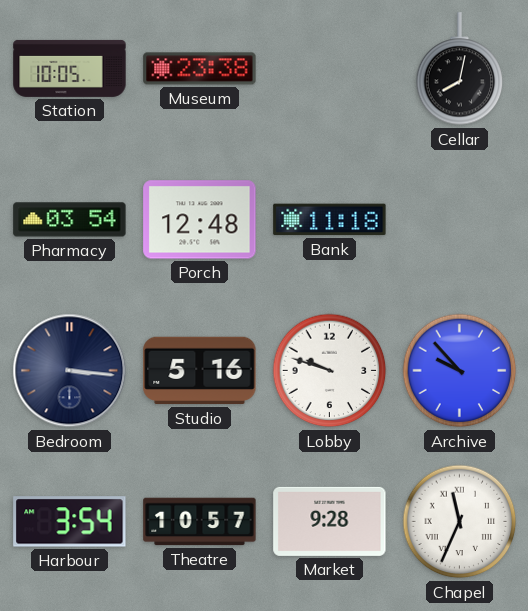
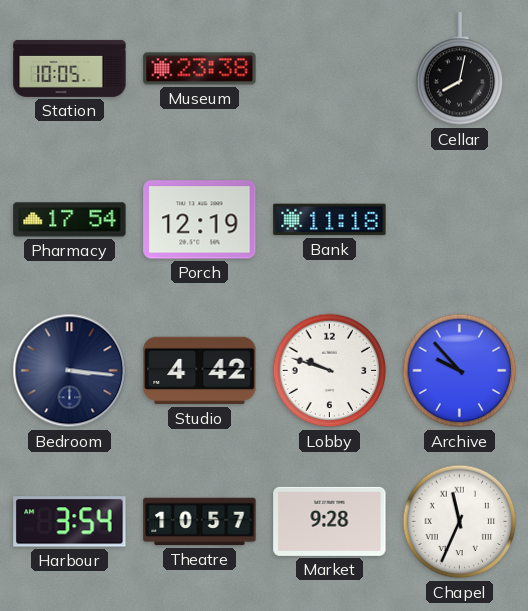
Pharmacy: 03:54 -> 17:54
Porch: 12:48 -> 12:19
Studio: 5:16 -> 4:42
